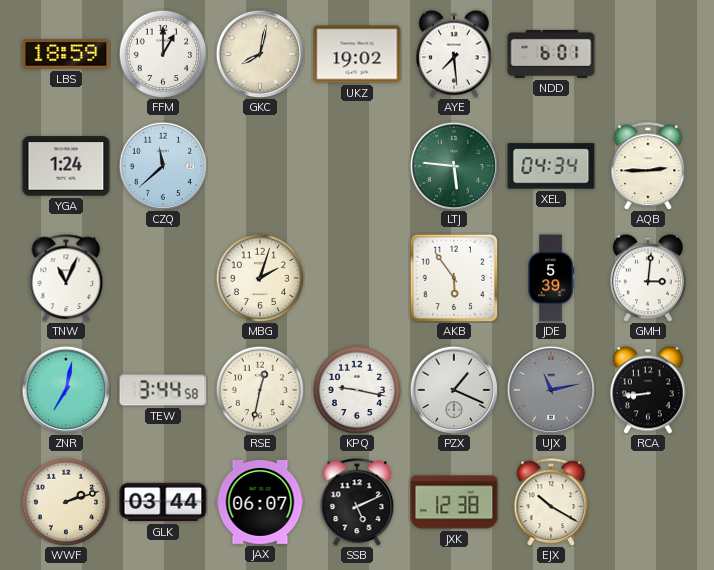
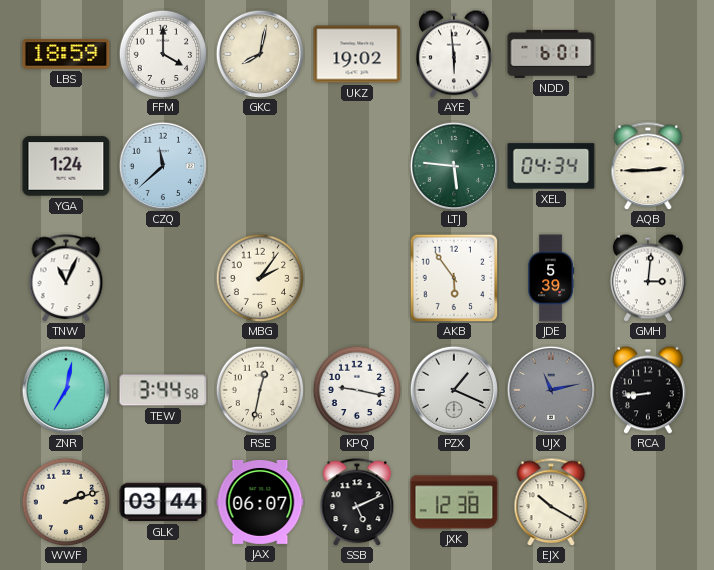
FFM: 1:00 -> 4:00
AYE: 7:29 -> 5:59
MBG: 2:03 -> 2:06
